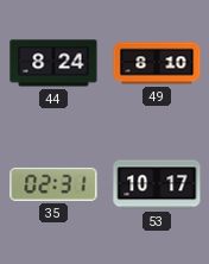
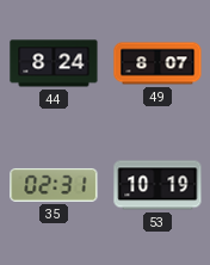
49: 8:10 -> 8:07
53: 10:17 -> 10:19
